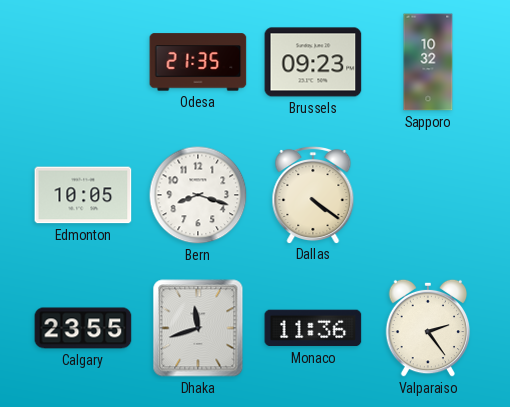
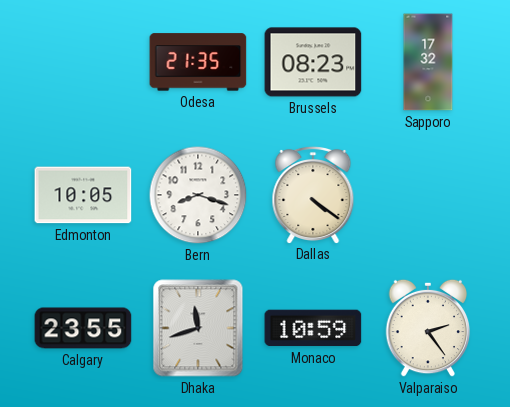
Brussels: 09:23 -> 08:23
Sapporo: 10:32 -> 17:32
Monaco: 11:36 -> 10:59
